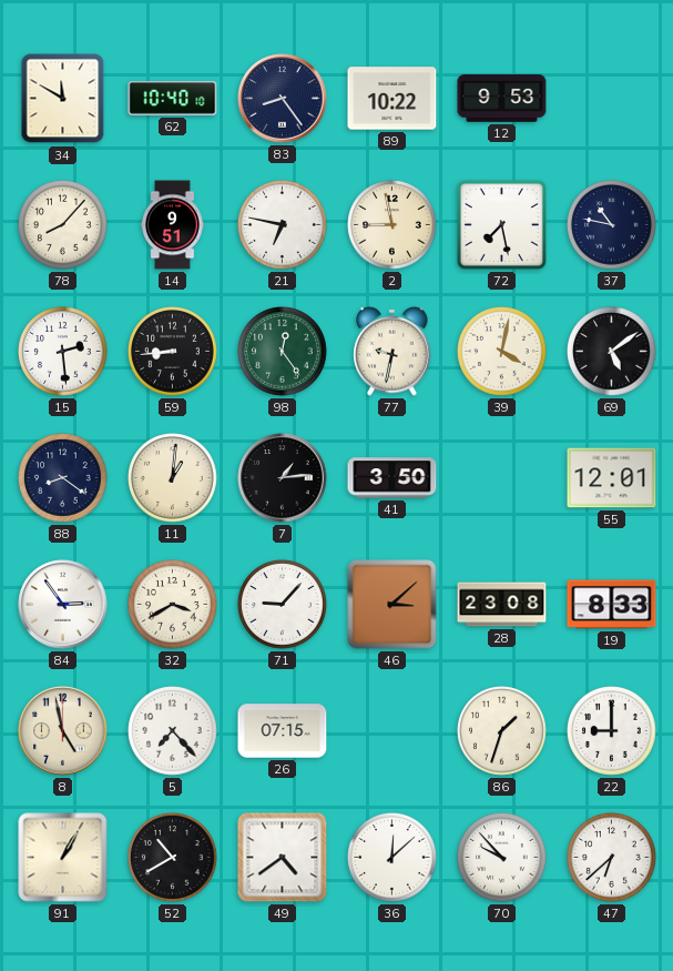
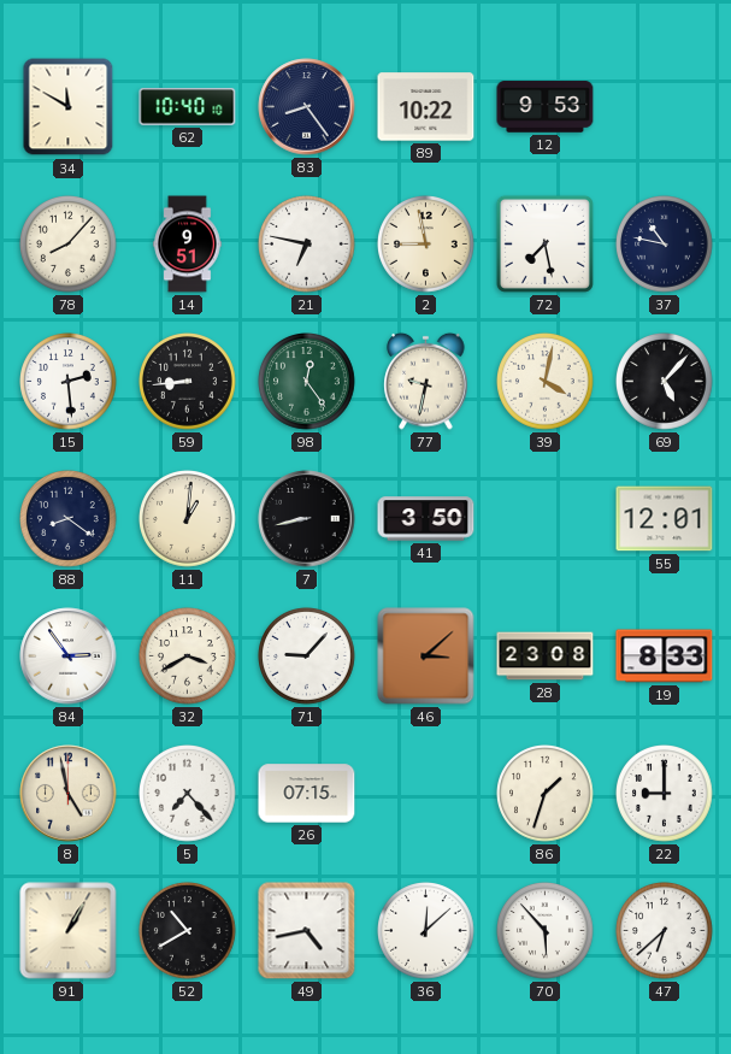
69: 5:09 -> 5:07
7: 1:14 -> 8:43
49: 4:39 -> 4:43
70: 9:53 -> 5:53
